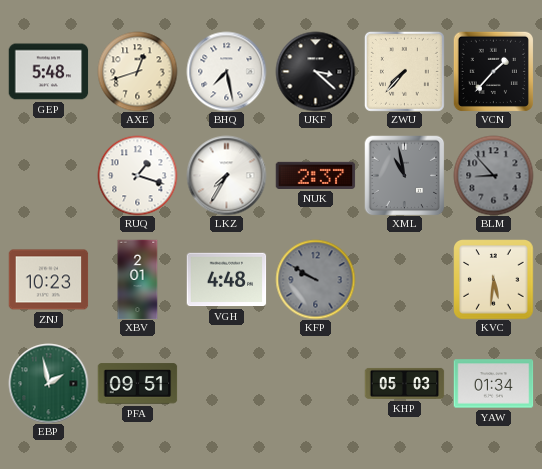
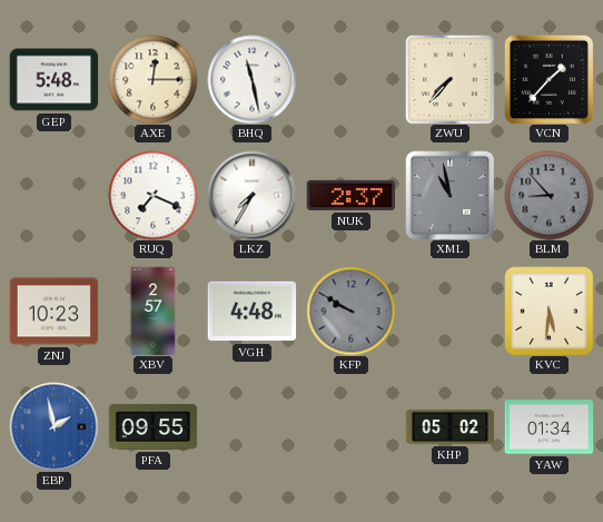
AXE: 12:42 -> 12:15
BHQ: 7:28 -> 11:28
UKF: 3:22 -> none
RUQ: 1:18 -> 7:19
XBV: 2:01 -> 2:57
EBP dial: green -> blue
PFA: 09:51 -> 09:55
KHP: 05:03 -> 05:02
